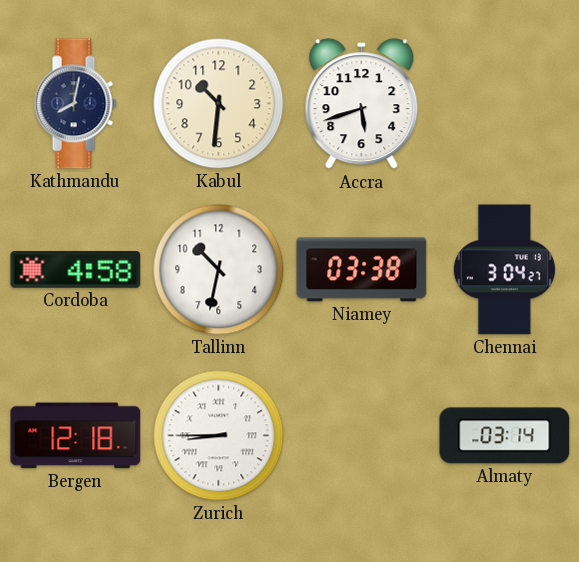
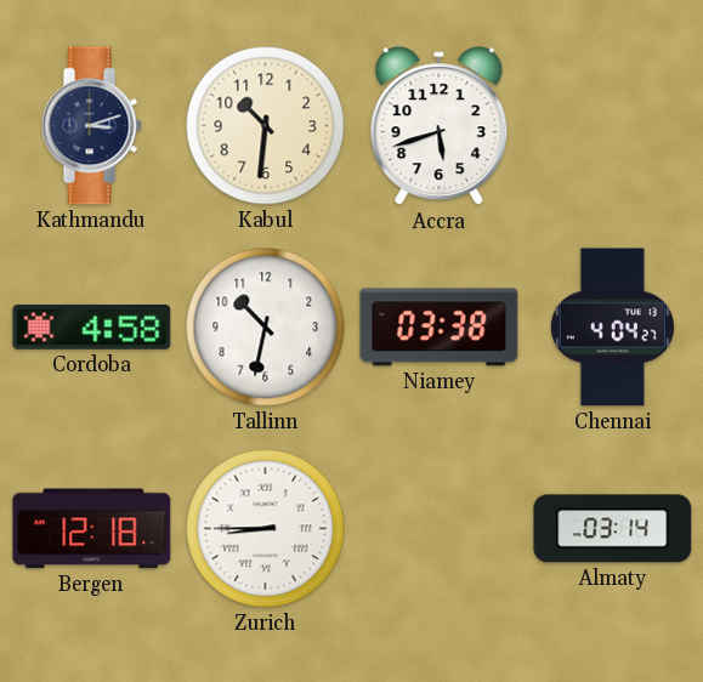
Kathmandu: 8:02 -> 3:12
Chennai: 3:04 -> 4:04
